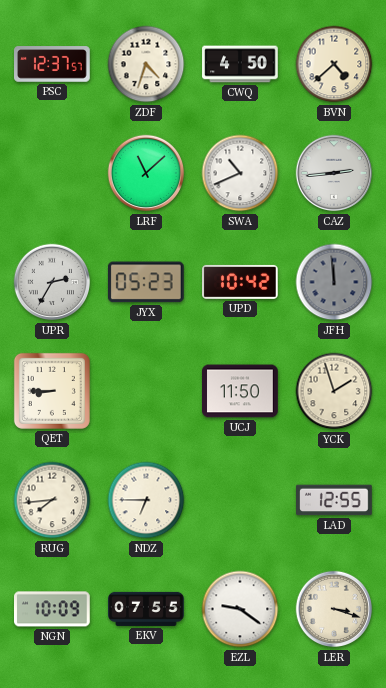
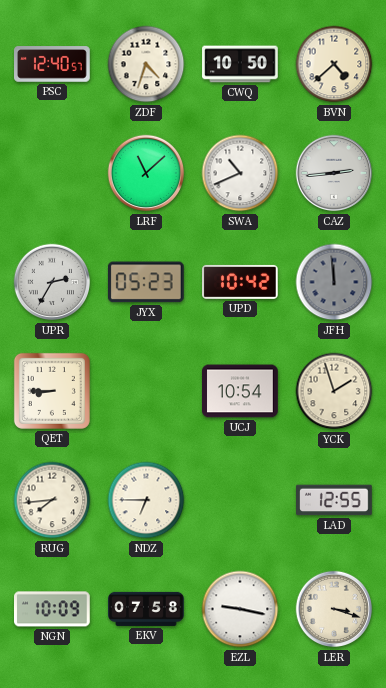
PSC: 12:37 -> 12:40
CWQ: 4:50 -> 10:50
UCJ: 11:50 -> 10:54
EKV: 07:55 -> 07:58
EZL: 9:21 -> 9:17
